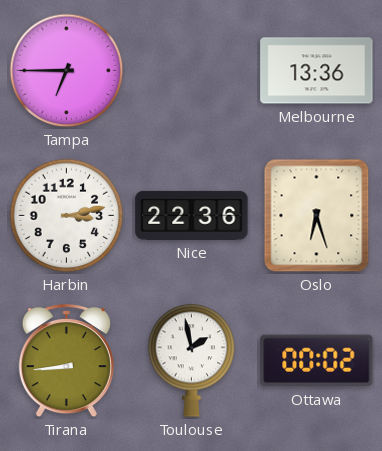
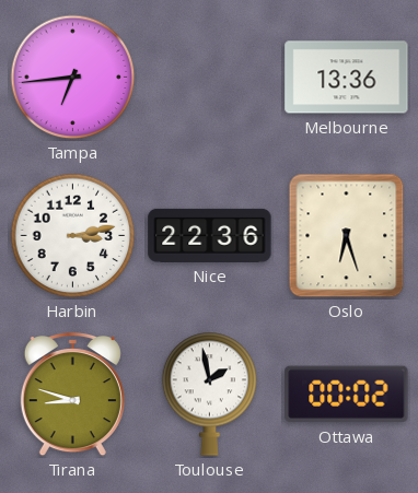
Tampa: 6:45 -> 6:44
Tirana: 8:44 -> 8:48
